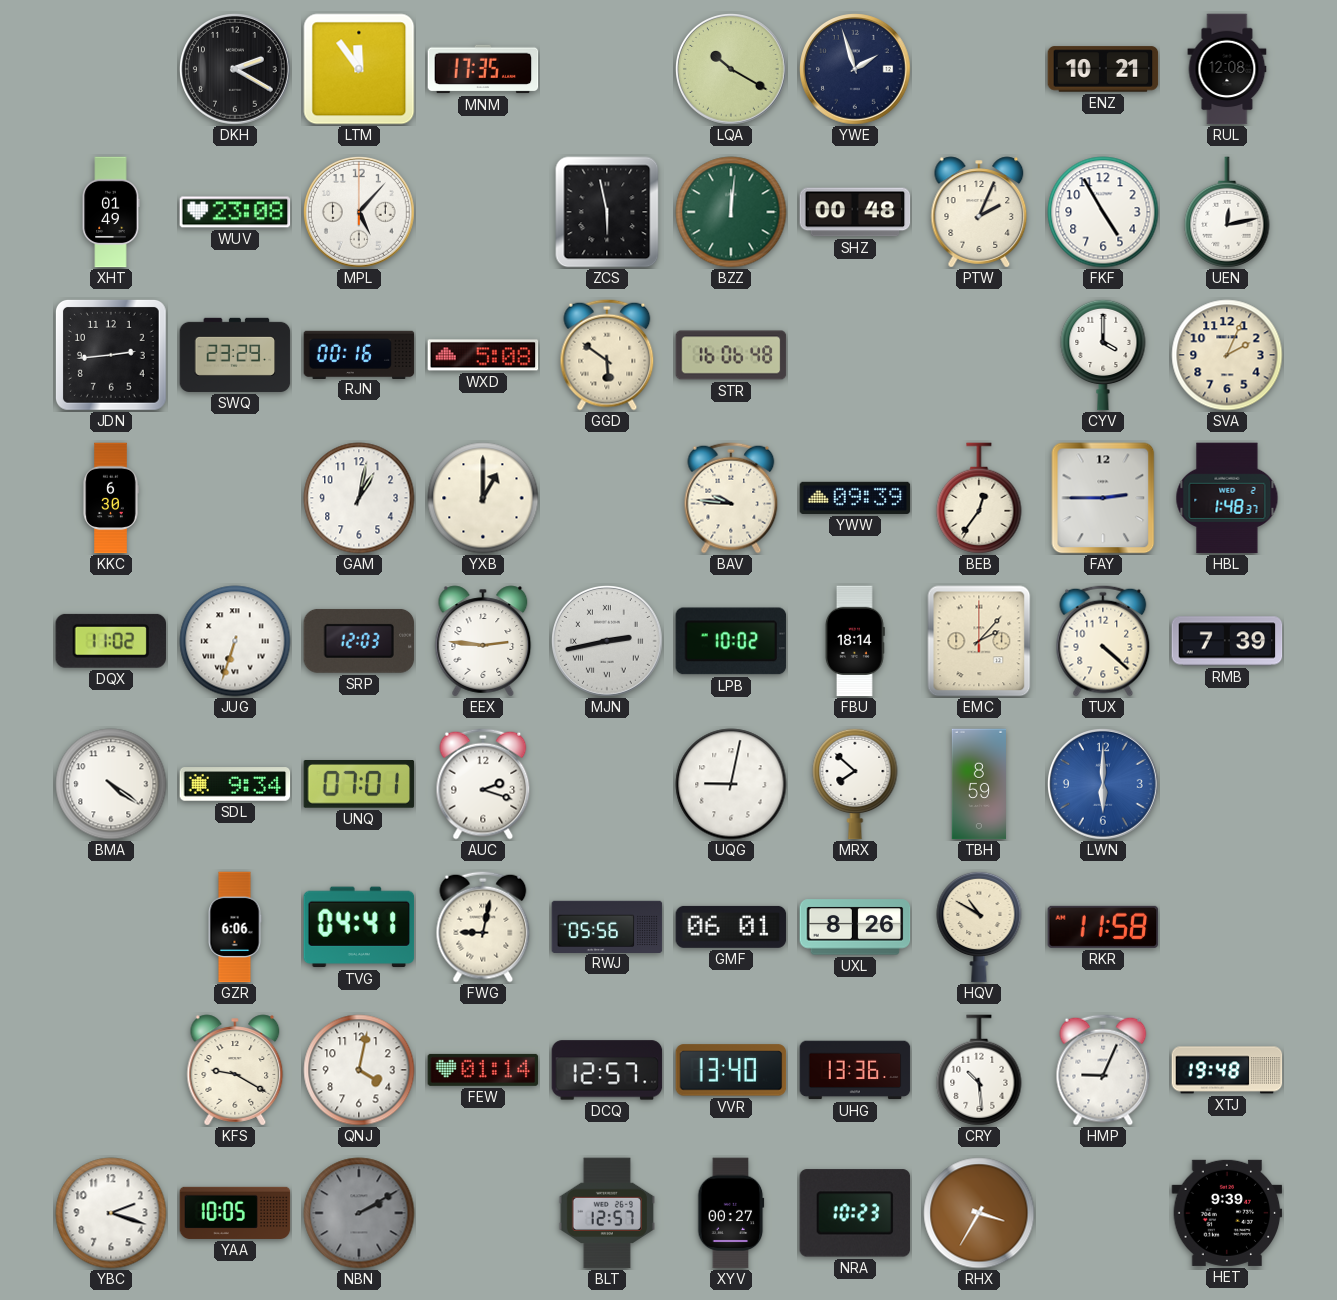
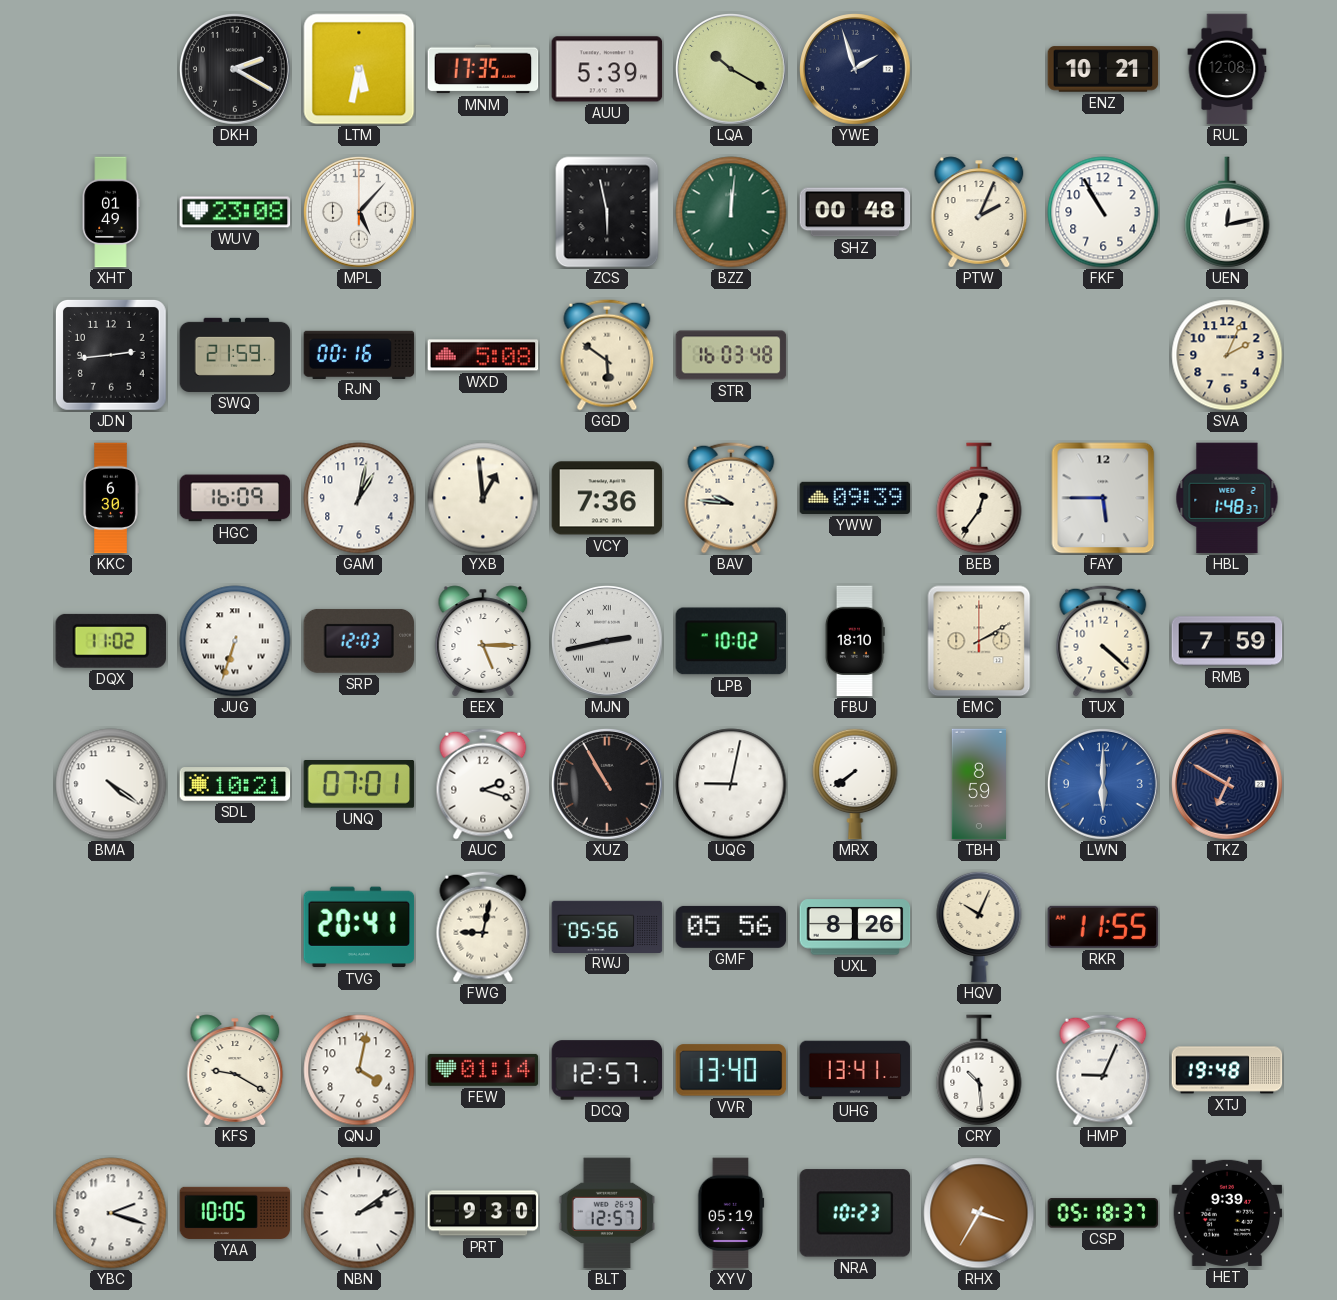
LTM: 11:54 -> 5:32
AUU: none -> 5:39
FKF: 4:55 -> 10:55
SWQ: 23:29 -> 21:59
STR: 16:06 -> 16:03
CYV: 4:00 -> none
HGC: none -> 16:09
YXB: 1:00 -> 12:59
VCY: none -> 7:36
FAY: 2:45 -> 5:45
EEX: 2:46 -> 5:15
FBU: 18:14 -> 18:10
EMC: 2:07 -> 2:10
RMB: 7:39 -> 7:59
SDL: 9:34 -> 10:21
XUZ: none -> 10:55
MRX: 7:52 -> 7:39
TKZ: none -> 6:50
GZR: 6:06 -> none
TVG: 04:41 -> 20:41
GMF: 06:01 -> 05:56
HQV: 10:50 -> 10:04
RKR: 11:58 -> 11:55
UHG: 13:36 -> 13:41
NBN: 2:10 -> 2:09
NBN dial: grey -> white
PRT: none -> 9:30
XYV: 00:27 -> 05:19
CSP: none -> 05:18
